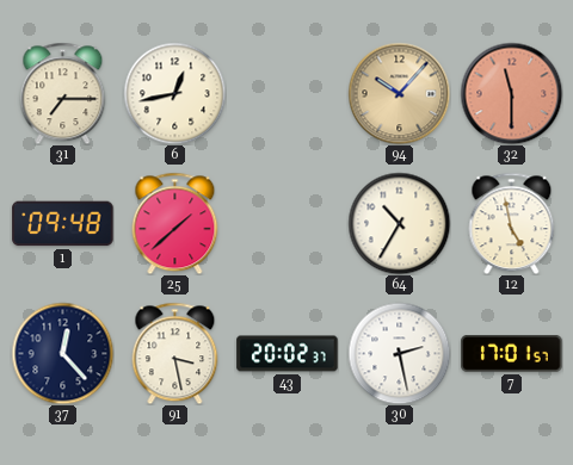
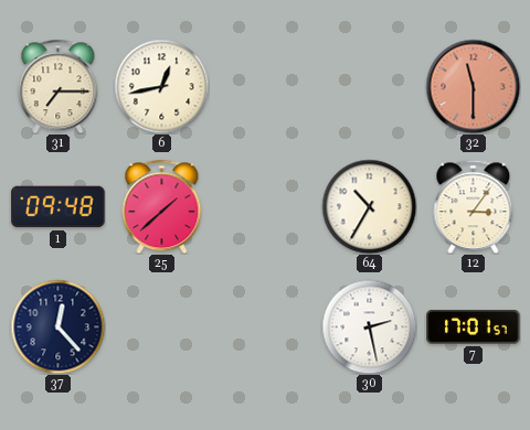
94: 10:07 -> none
12: 4:58 -> 3:06
91: 3:28 -> none
43: 20:02 -> none
